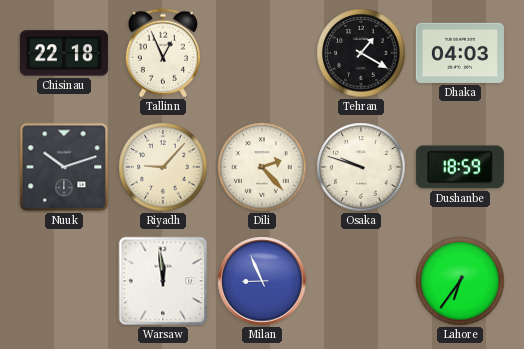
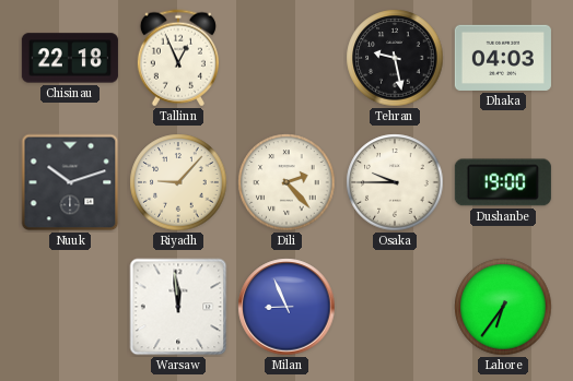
Tehran: 1:20 -> 9:28
Osaka: 9:48 -> 9:45
Dushanbe: 18:59 -> 19:00
